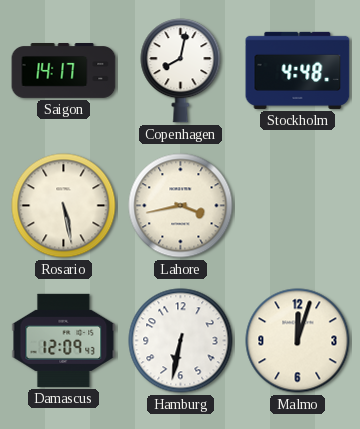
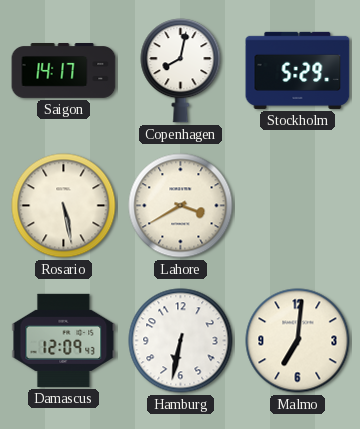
Stockholm: 4:48 -> 5:29
Lahore: 3:43 -> 3:40
Malmo: 12:03 -> 7:01
